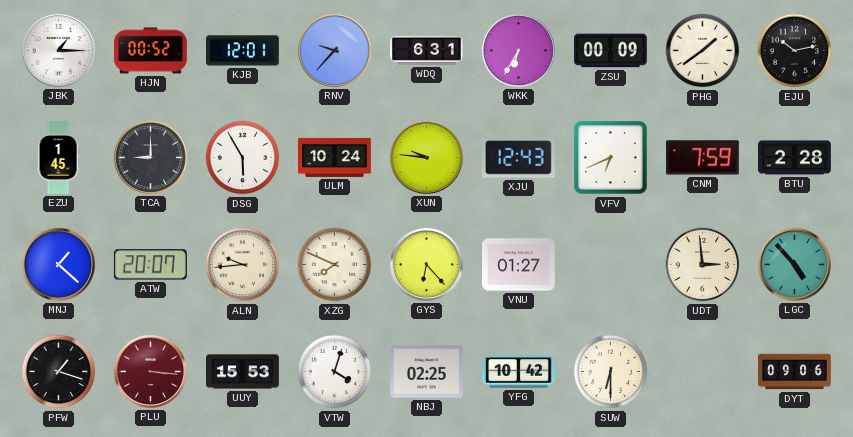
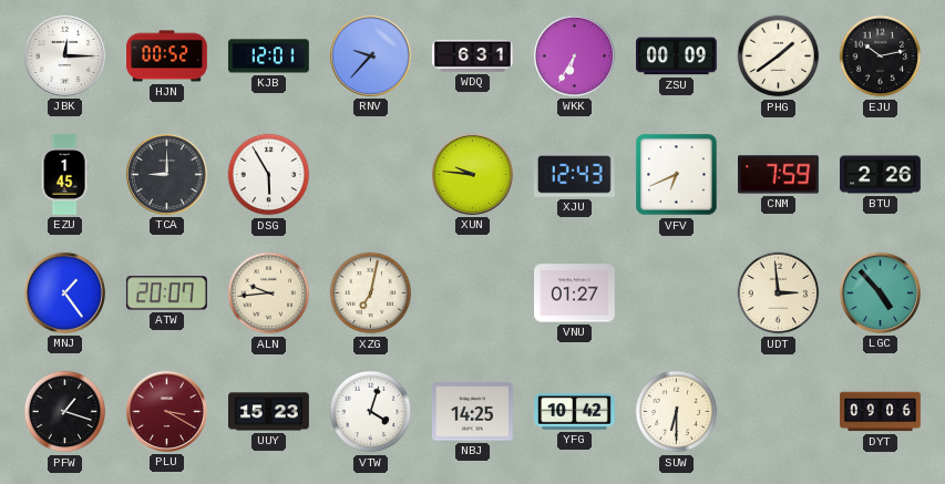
JBK: 1:15 -> 12:15
ULM: 10:24 -> none
BTU: 2:28 -> 2:26
MNJ: 1:22 -> 1:24
XZG: 7:49 -> 7:02
GYS: 6:23 -> none
PLU: 3:16 -> 3:20
UUY: 15:53 -> 15:23
NBJ: 02:25 -> 14:25
